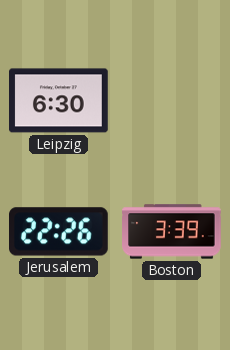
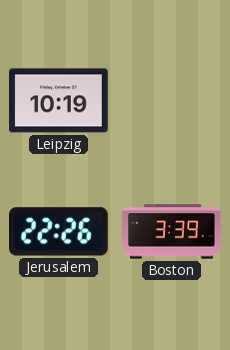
Leipzig: 6:30 -> 10:19
